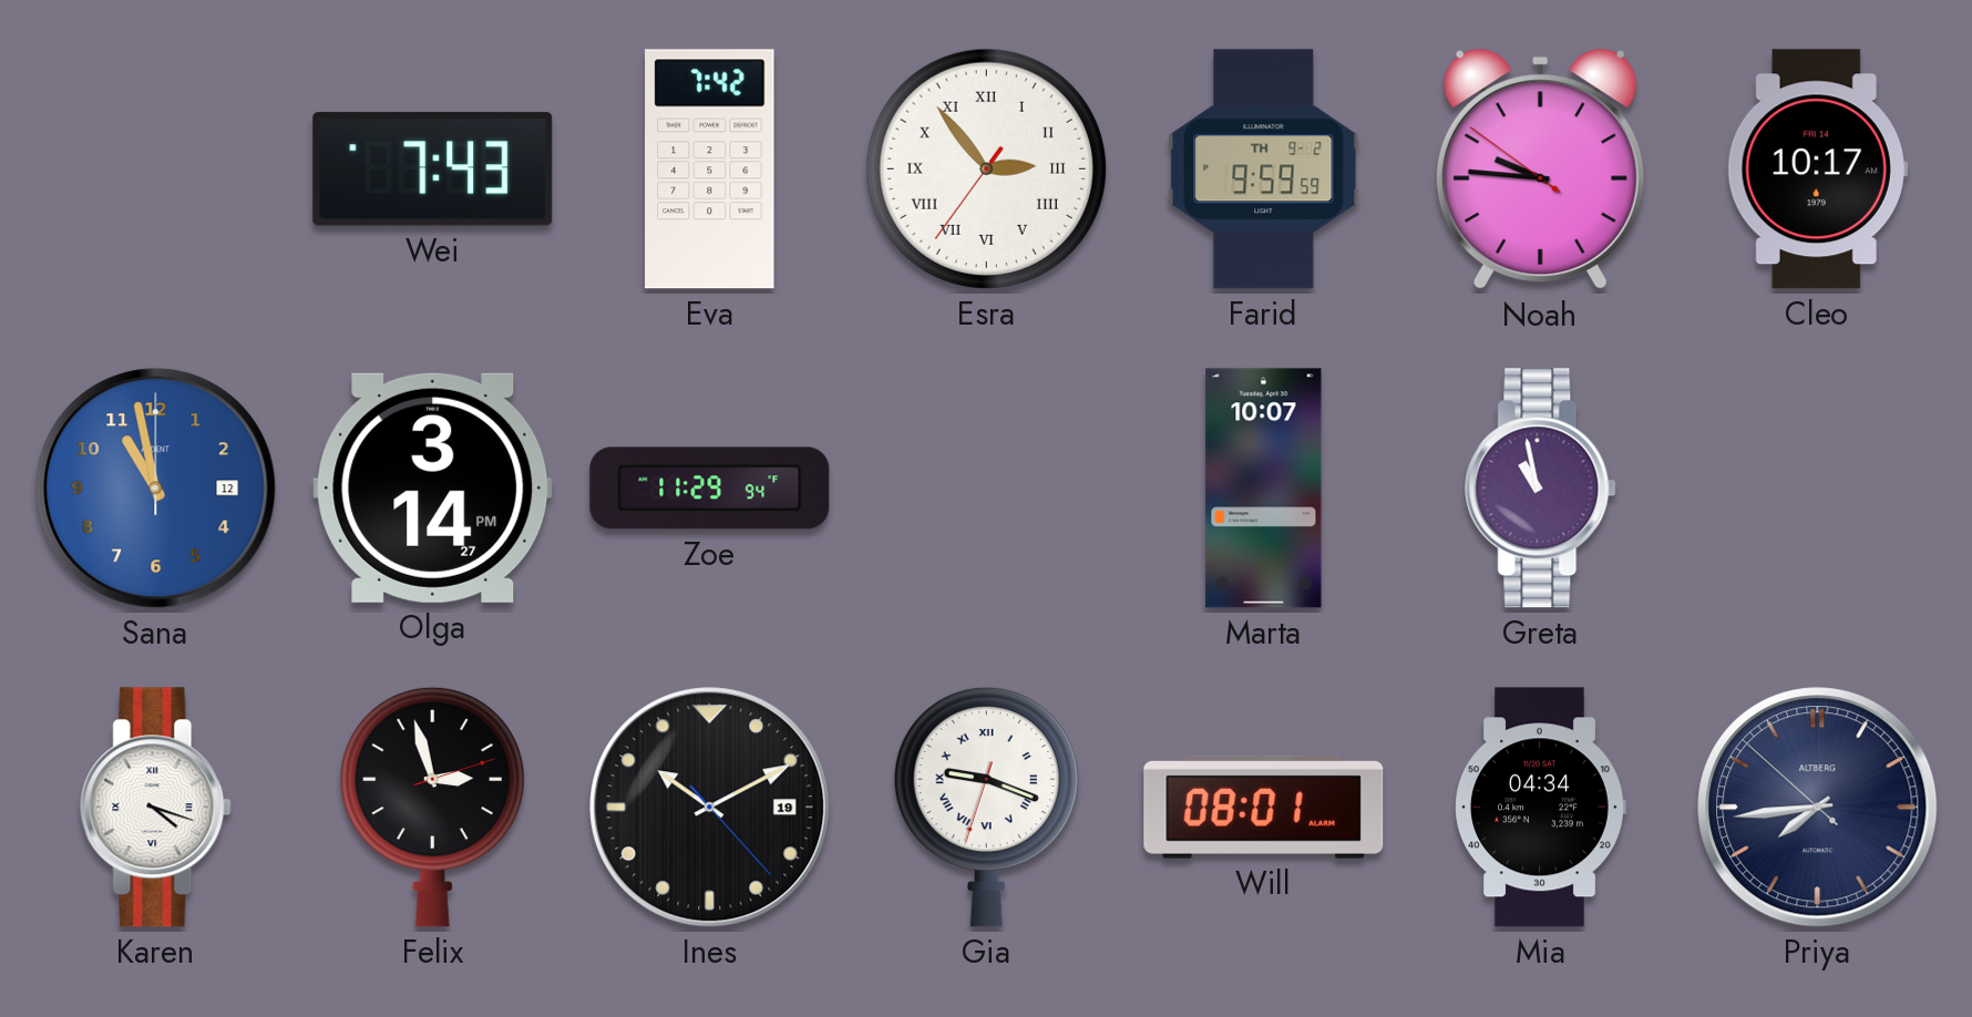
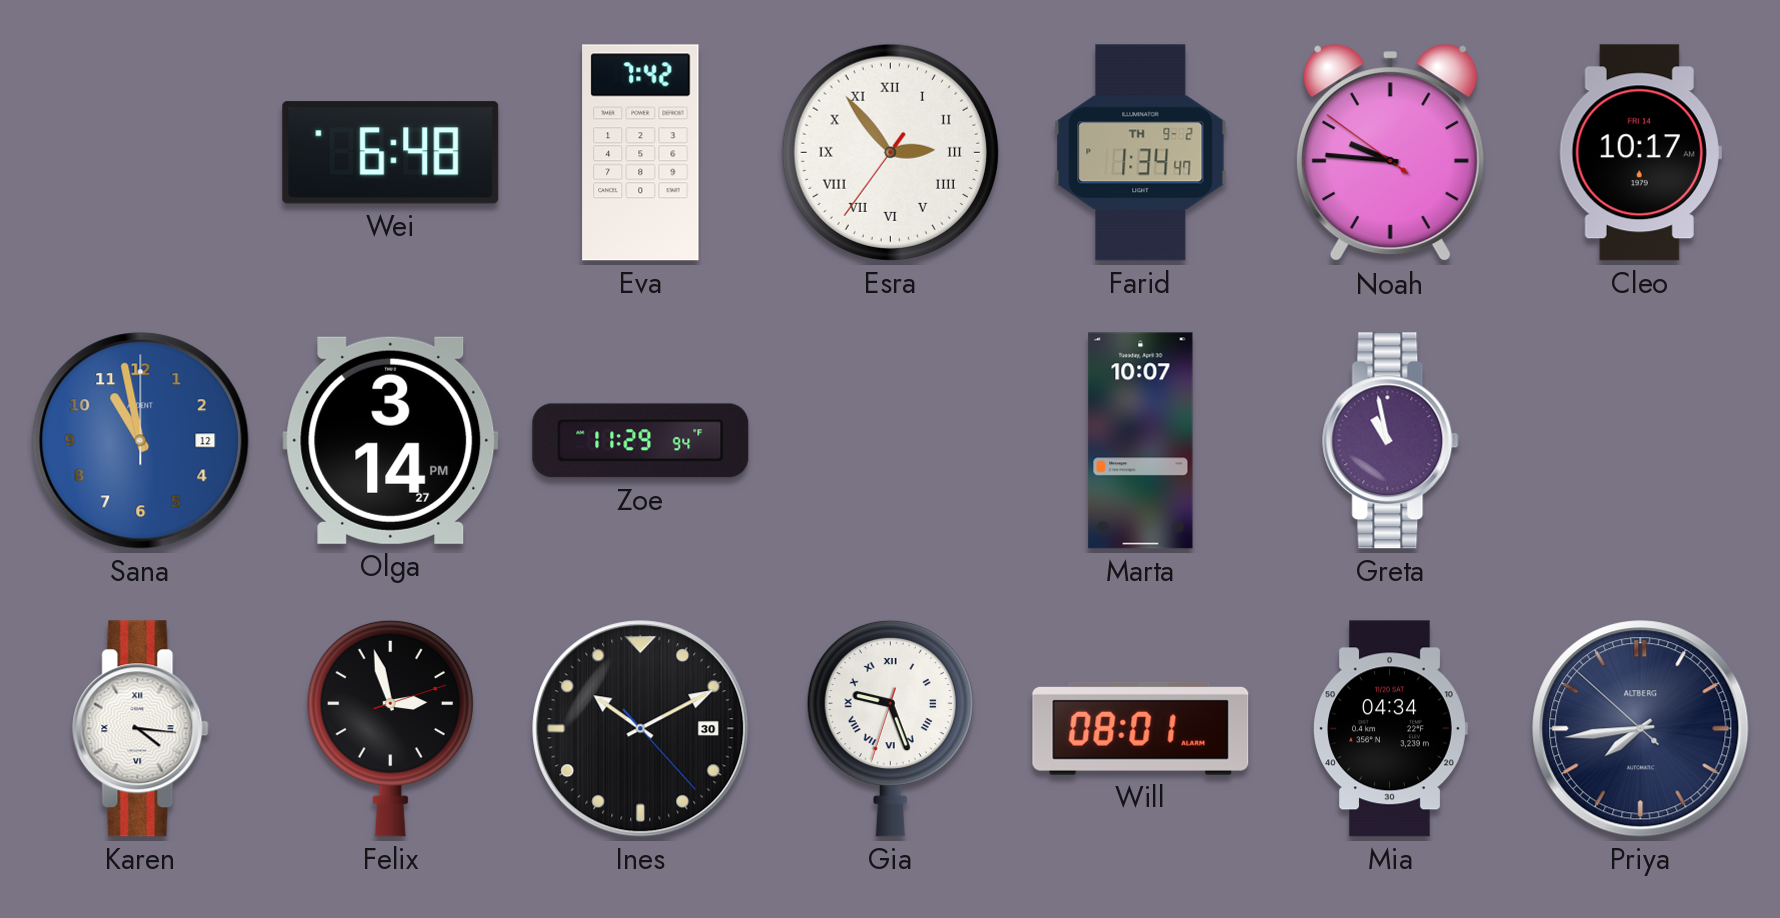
Wei: 7:43 -> 6:48
Farid: 9:59 -> 1:34
Karen: 4:18 -> 4:16
Ines date: 19 -> 30
Gia: 9:18 -> 9:26
